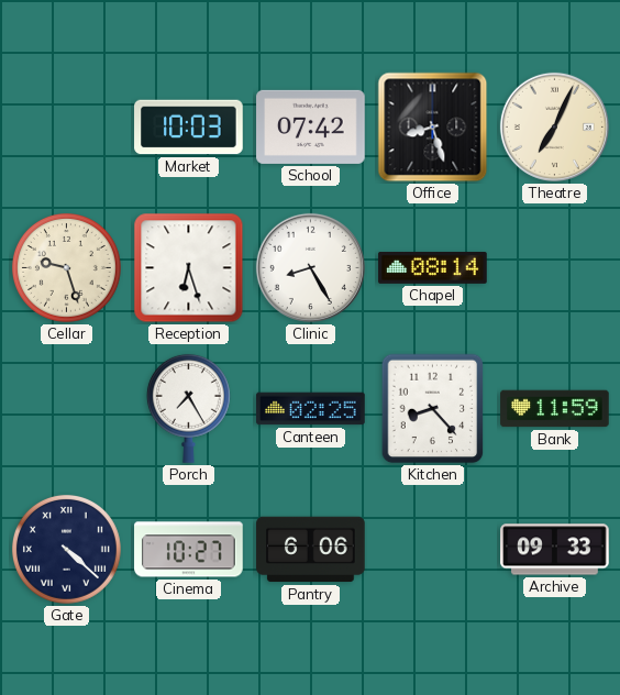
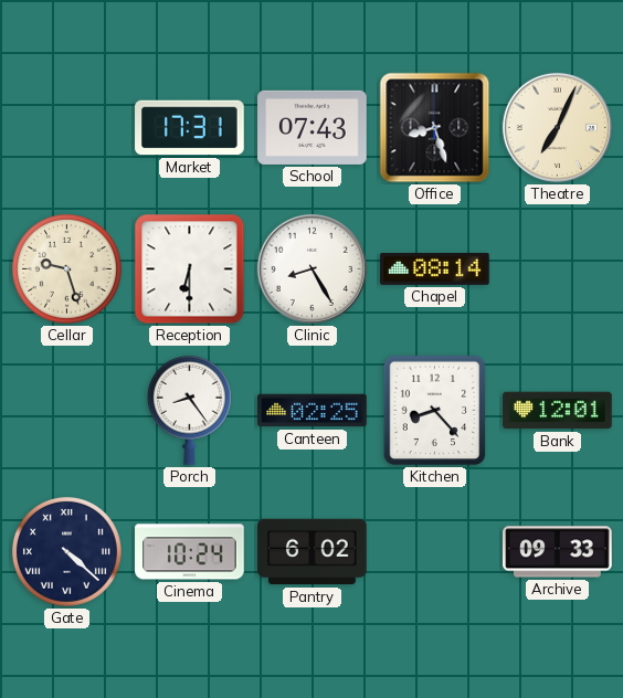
Market: 10:03 -> 17:31
School: 07:42 -> 07:43
Reception: 6:27 -> 6:30
Porch: 7:25 -> 8:24
Bank: 11:59 -> 12:01
Cinema: 10:27 -> 10:24
Pantry: 6:06 -> 6:02
